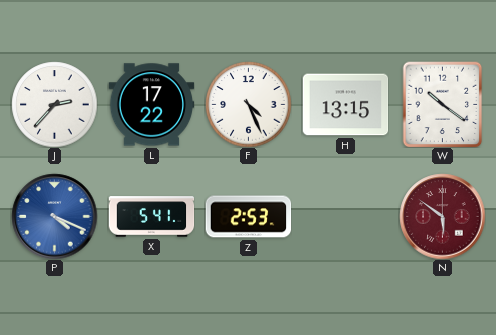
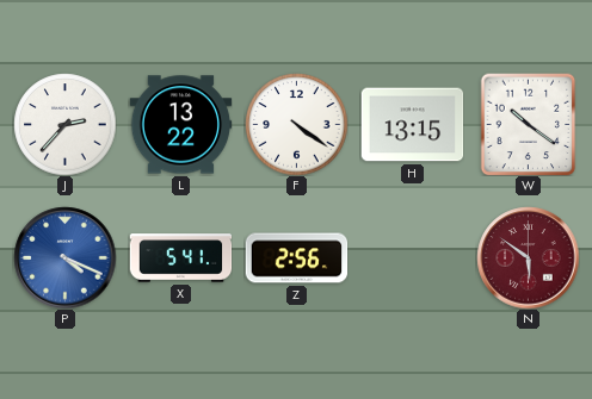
L: 17:22 -> 13:22
F: 4:26 -> 4:21
Z: 2:53 -> 2:56
